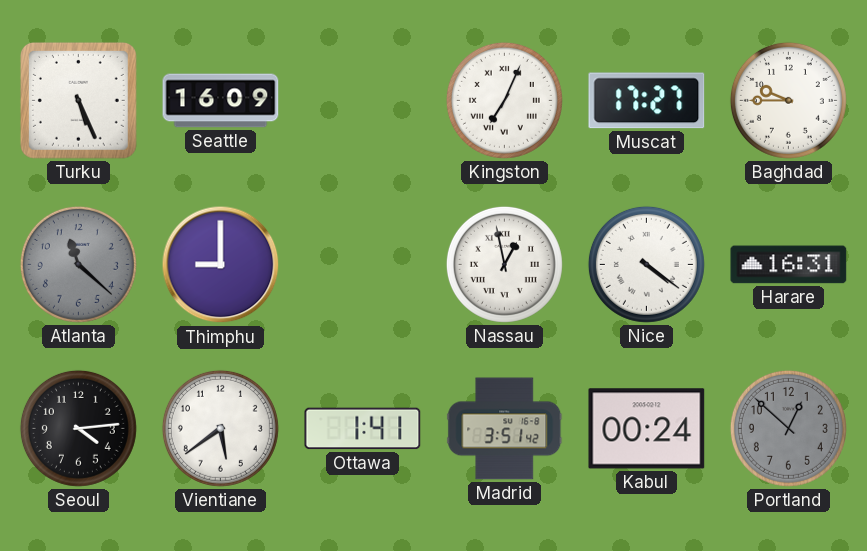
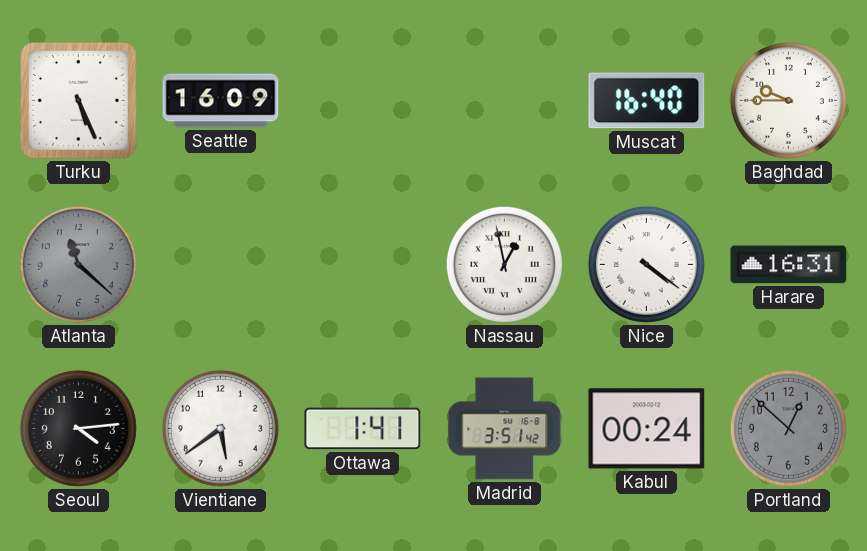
Kingston: 7:04 -> none
Muscat: 17:27 -> 16:40
Thimphu: 9:00 -> none
